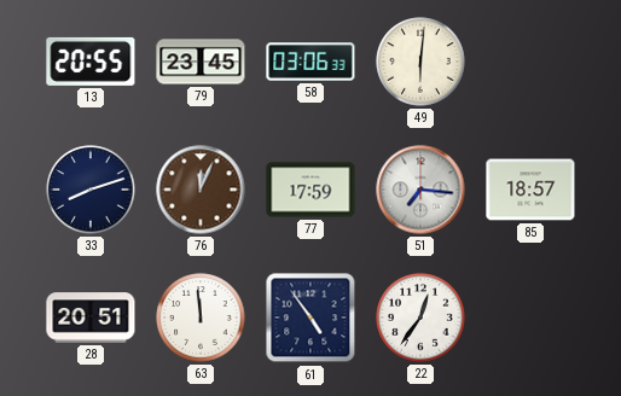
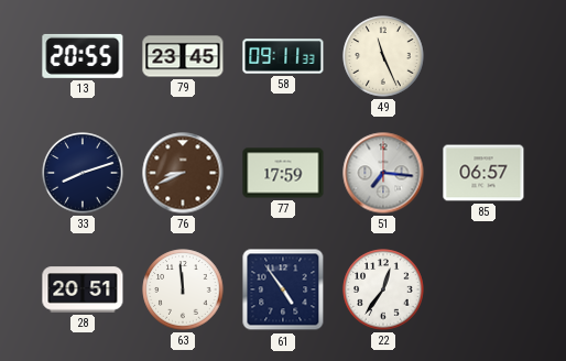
58: 03:06 -> 09:11
49: 6:01 -> 11:26
76: 12:04 -> 8:41
85: 18:57 -> 06:57
